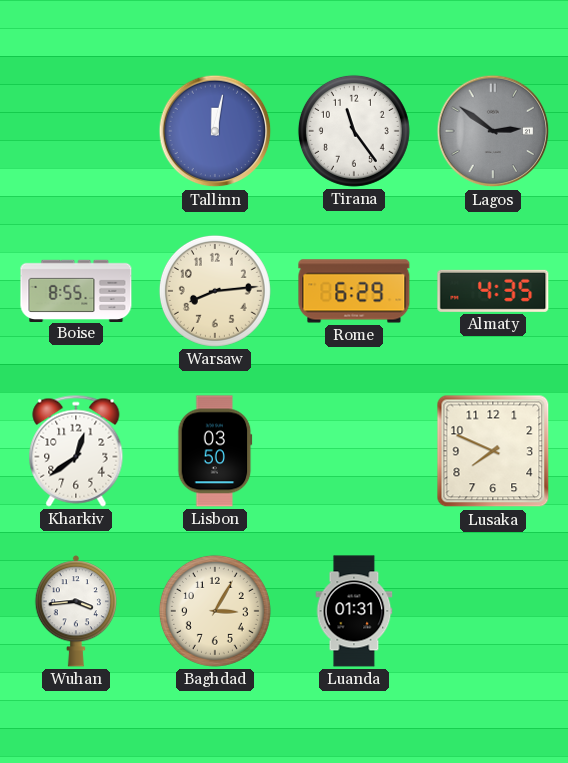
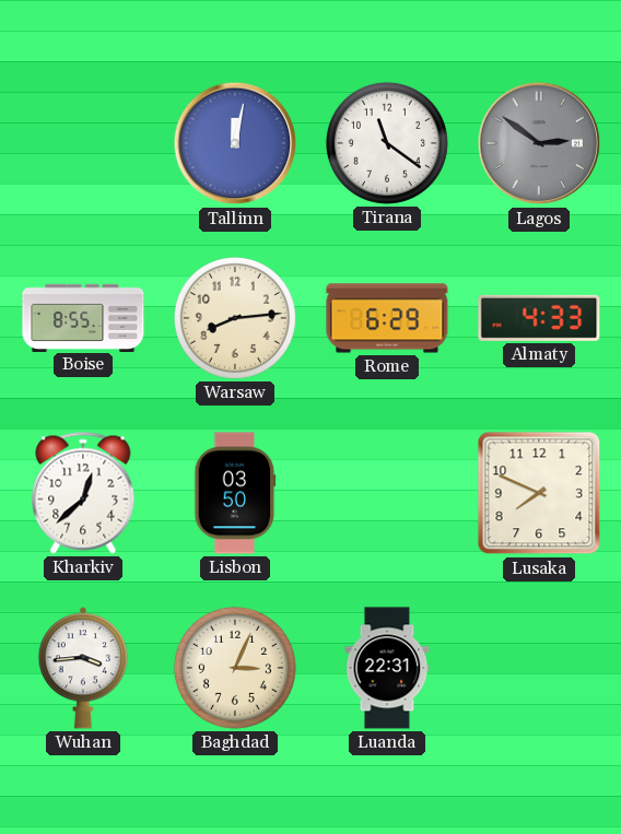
Tirana: 11:24 -> 11:21
Almaty: 4:35 -> 4:33
Kharkiv: 12:39 -> 12:38
Baghdad: 3:05 -> 3:04
Luanda: 01:31 -> 22:31
